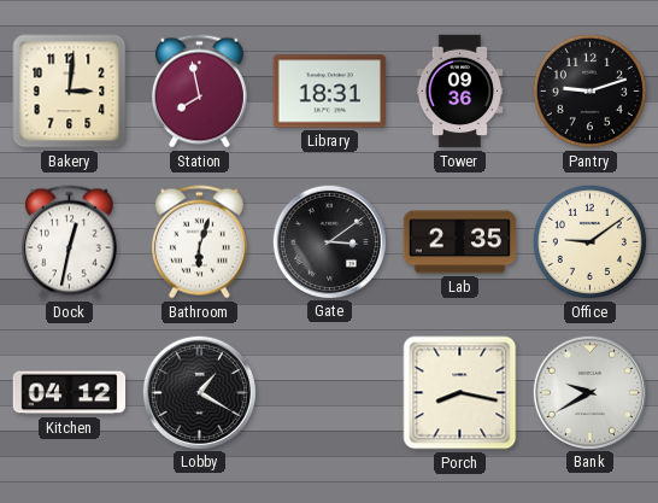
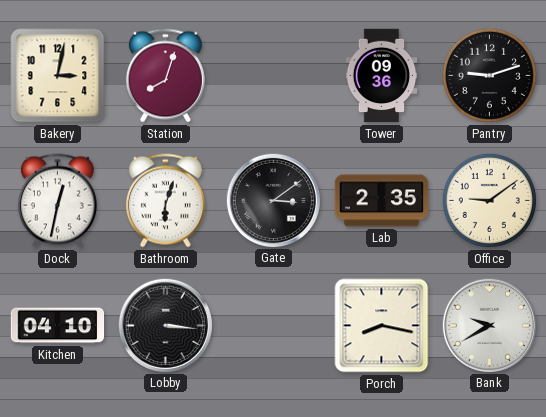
Bakery: 3:01 -> 3:02
Station: 7:58 -> 8:03
Library: 18:31 -> none
Kitchen: 04:12 -> 04:10
Lobby: 1:20 -> 3:16
